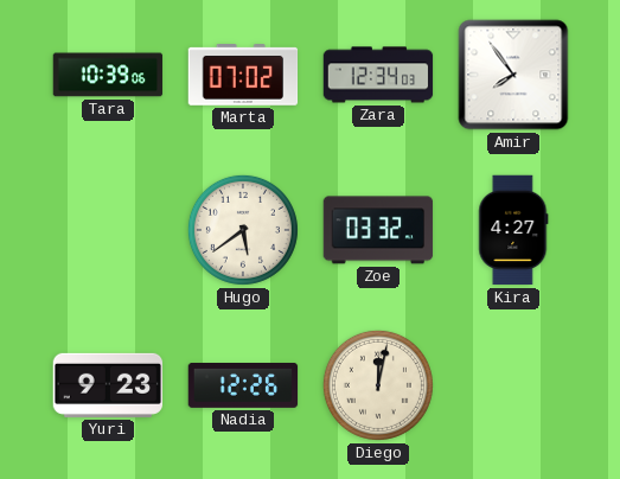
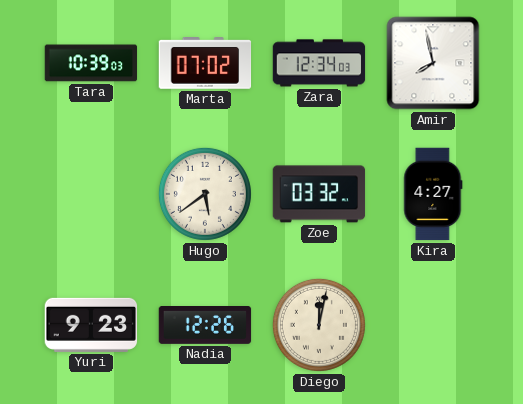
Tara: 10:39:06 -> 10:39:03
Amir: 7:54 -> 7:58
